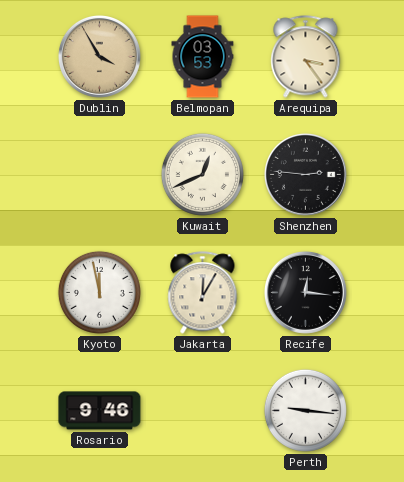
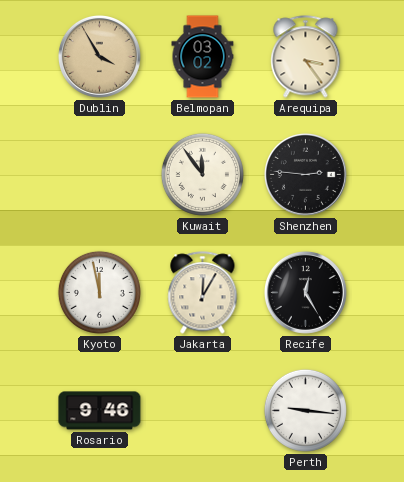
Belmopan: 03:53 -> 03:02
Kuwait: 12:41 -> 11:54
Recife: 12:16 -> 12:25
